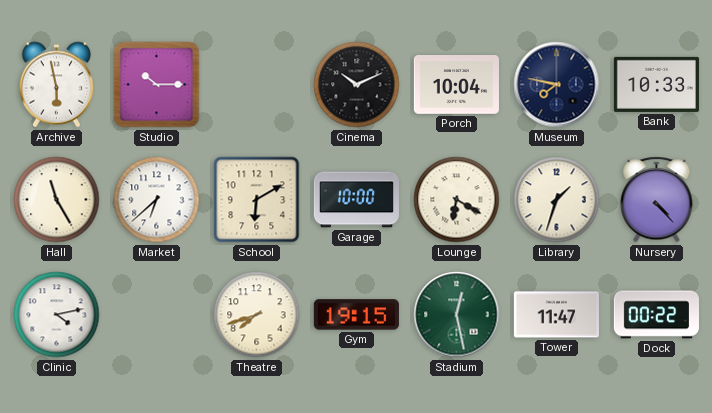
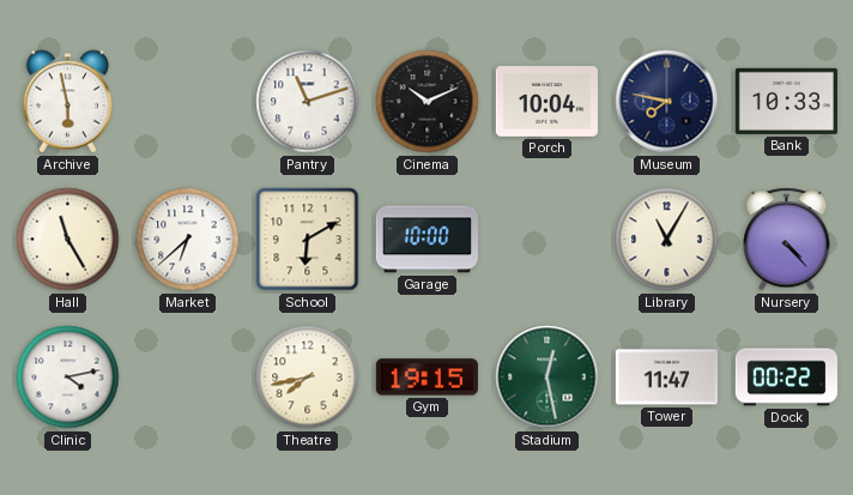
Studio: 10:15 -> none
Pantry: none -> 11:12
Lounge: 6:20 -> none
Library: 1:33 -> 11:05
Theatre: 7:42 -> 7:43
